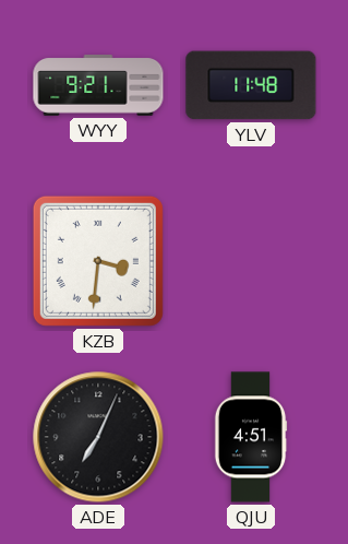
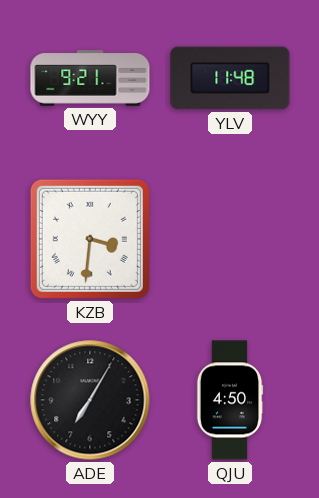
ADE: 7:04 -> 7:05
QJU: 4:51 -> 4:50
